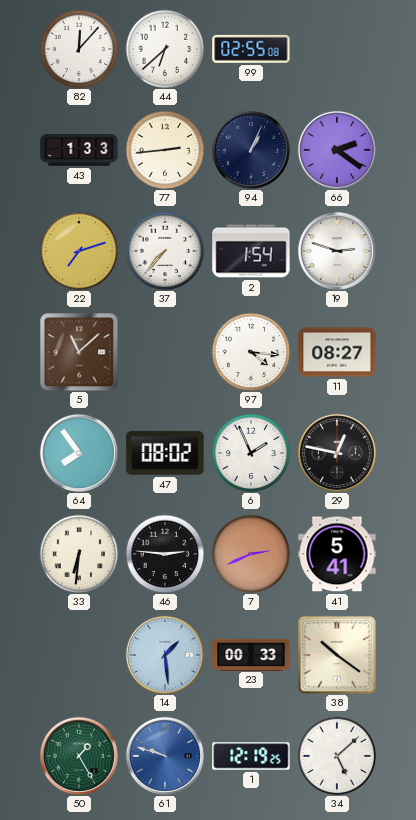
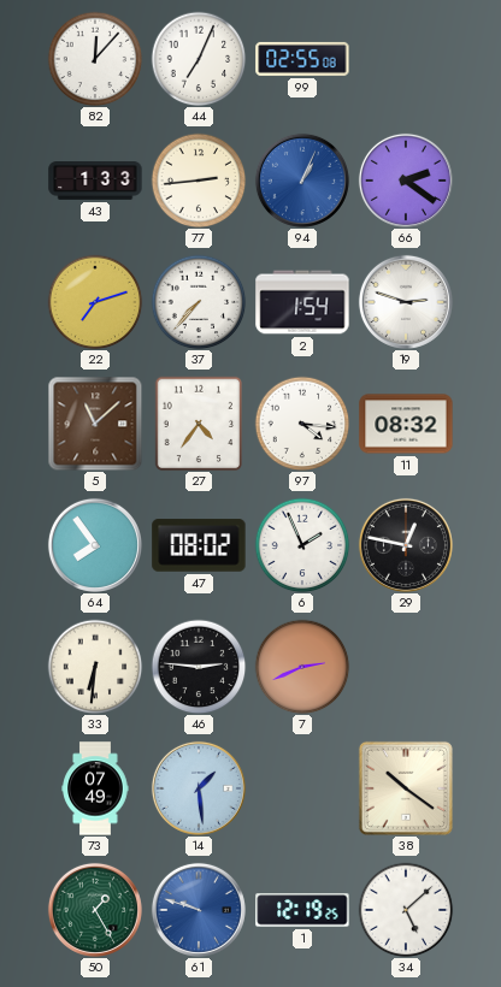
44: 6:38 -> 7:04
94 dial: navy -> blue
27: none -> 4:36
11: 08:27 -> 08:32
41: 5:41 -> none
73: none -> 07:49
23: 00:33 -> none
